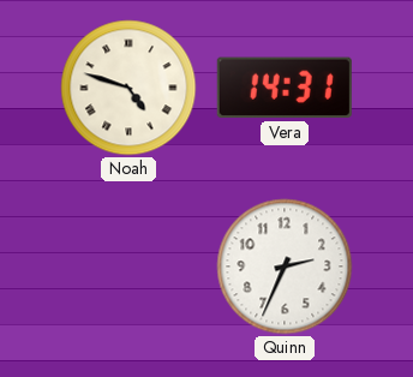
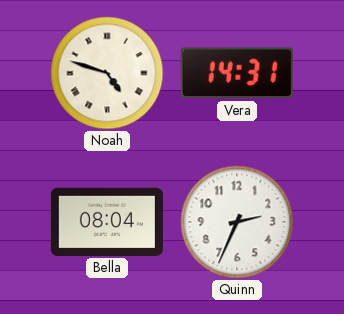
Bella: none -> 08:04
